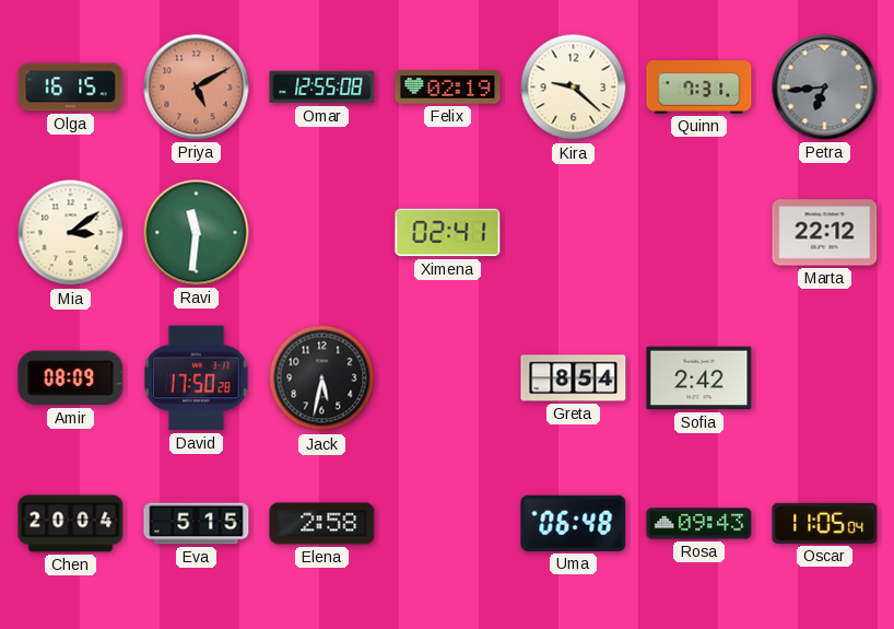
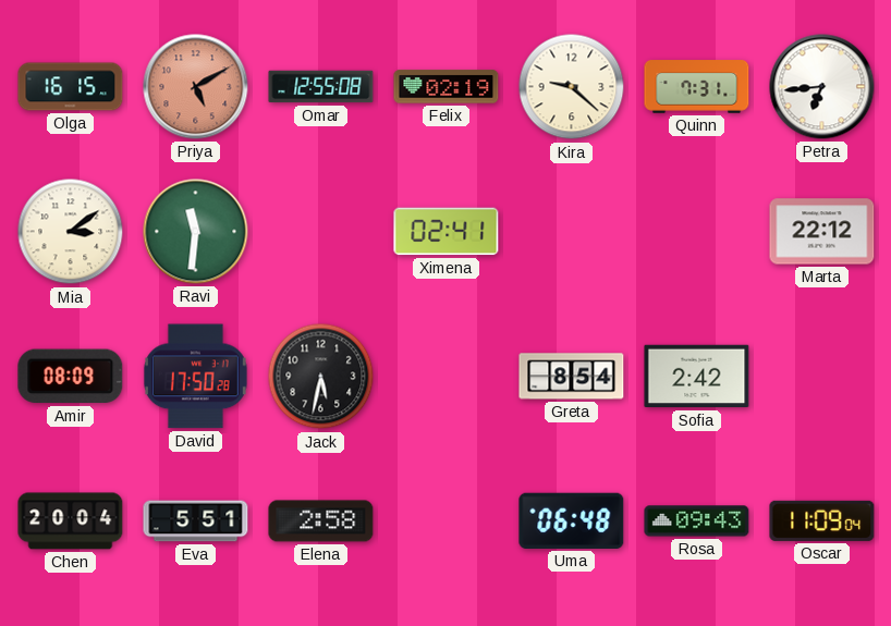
Petra dial: grey -> white
Eva: 5:15 -> 5:51
Oscar: 11:05 -> 11:09
